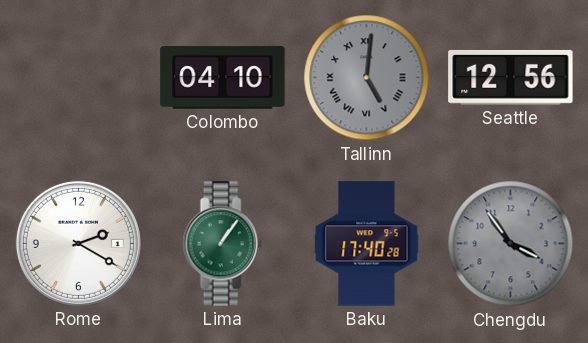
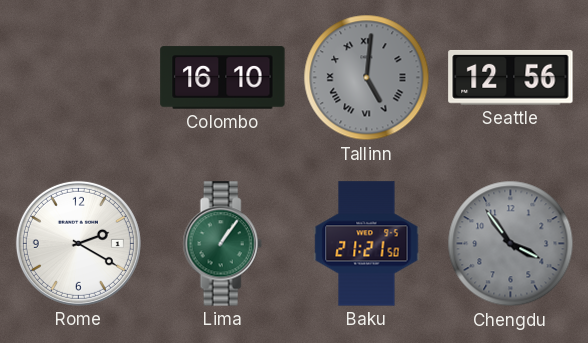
Colombo: 04:10 -> 16:10
Baku: 17:40 -> 21:21
